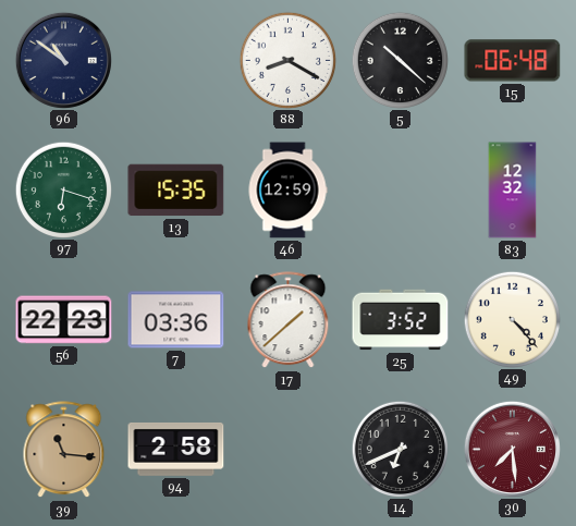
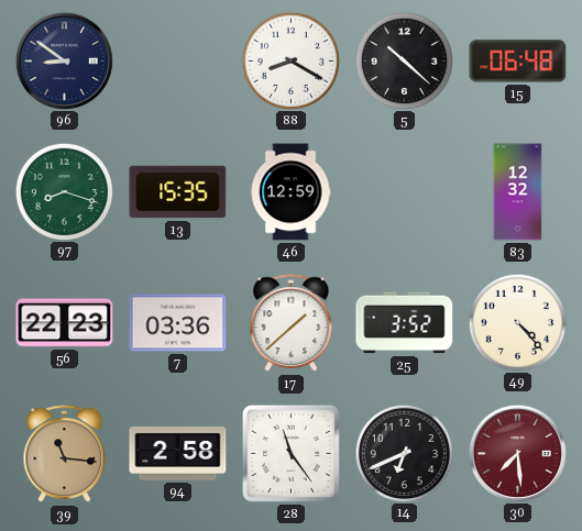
96: 10:51 -> 8:51
97: 6:18 -> 8:18
28: none -> 11:24
